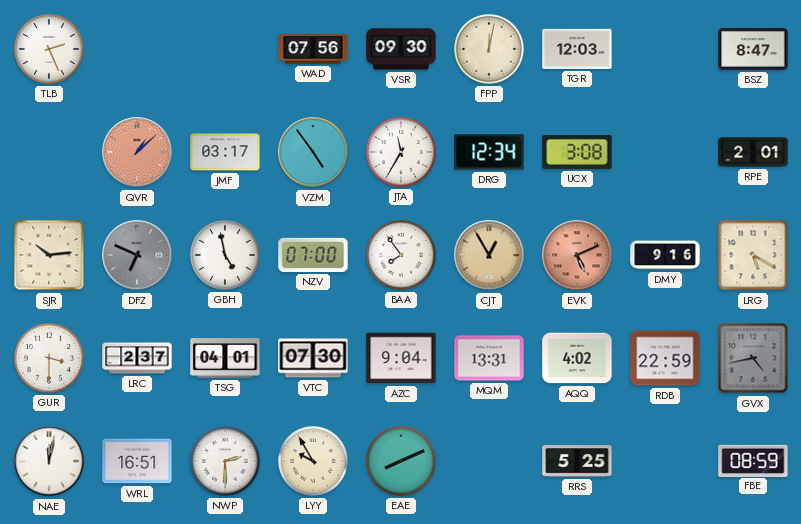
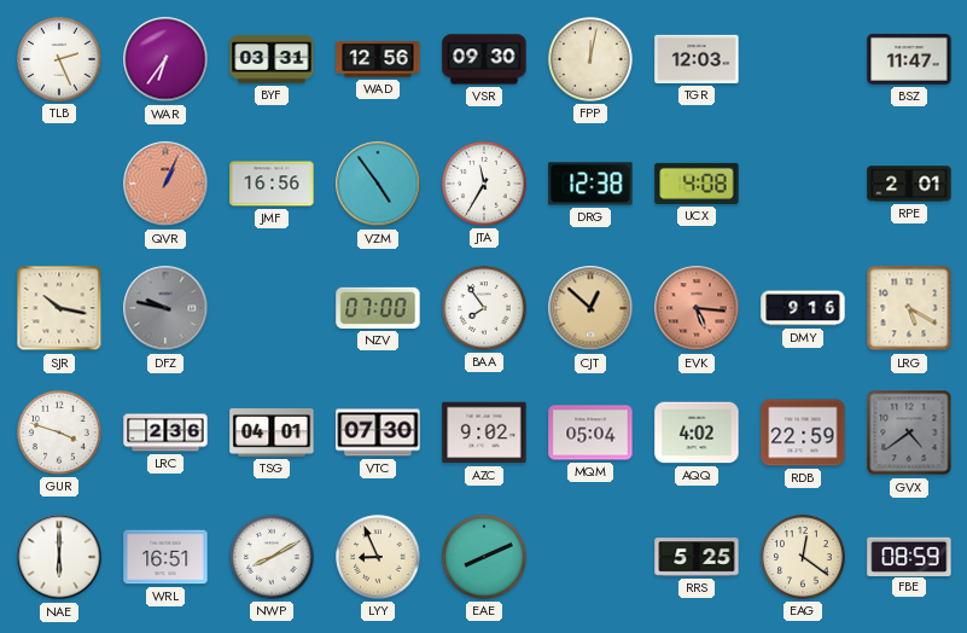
WAR: none -> 6:36
BYF: none -> 03:31
WAD: 07:56 -> 12:56
BSZ: 8:47 -> 11:47
QVR: 1:08 -> 1:04
JMF: 03:17 -> 16:56
DRG: 12:34 -> 12:38
UCX: 3:08 -> 4:08
SJR: 10:14 -> 10:17
DFZ: 6:49 -> 9:47
GBH: 4:58 -> none
CJT: 12:55 -> 12:52
EVK: 5:11 -> 5:16
GUR: 3:30 -> 3:48
LRC: 2:37 -> 2:36
AZC: 9:04 -> 9:02
MQM: 13:31 -> 05:04
GVX: 4:43 -> 4:39
NAE: 12:02 -> 6:00
NWP: 2:30 -> 8:10
LYY: 9:55 -> 8:56
EAG: none -> 12:21
